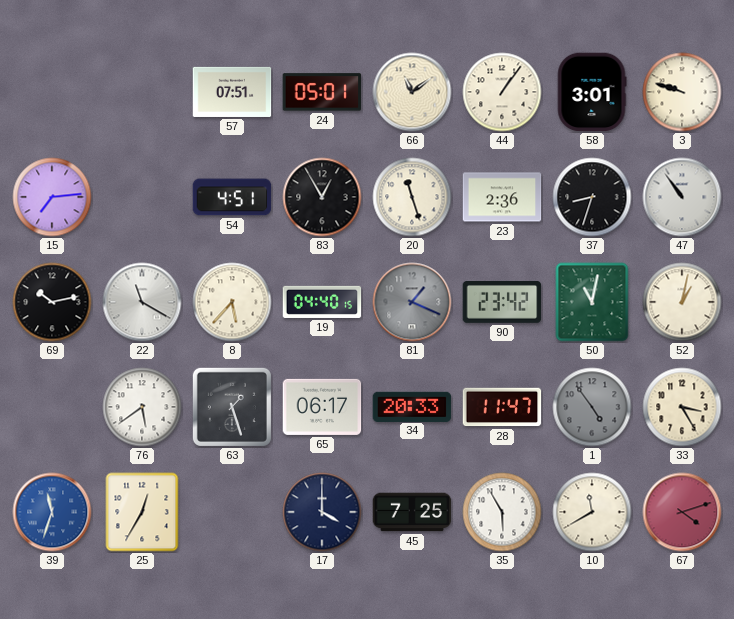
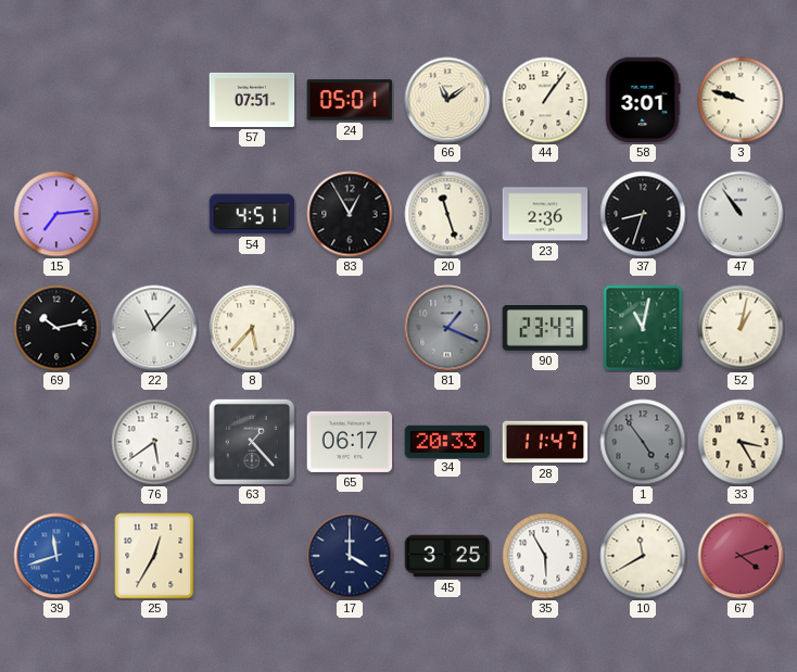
22: 11:20 -> 11:07
19: 04:40 -> none
90: 23:42 -> 23:43
63: 1:27 -> 1:23
39: 11:33 -> 11:42
45: 7:25 -> 3:25
